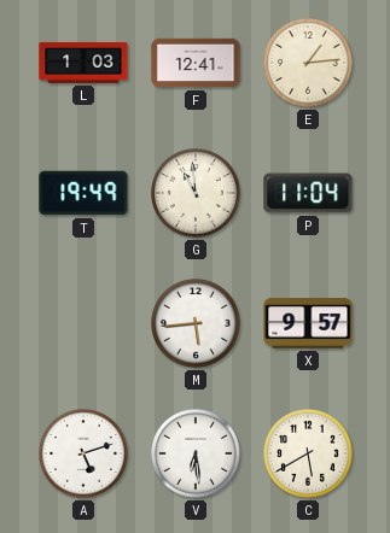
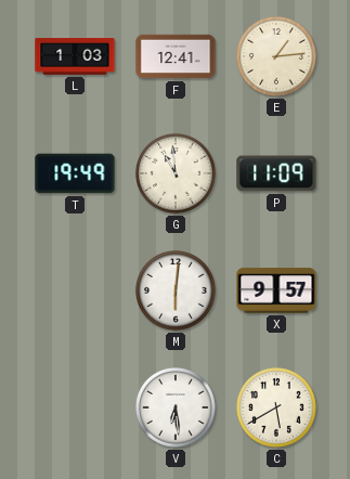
P: 11:04 -> 11:09
M: 5:44 -> 6:01
A: 5:12 -> none
